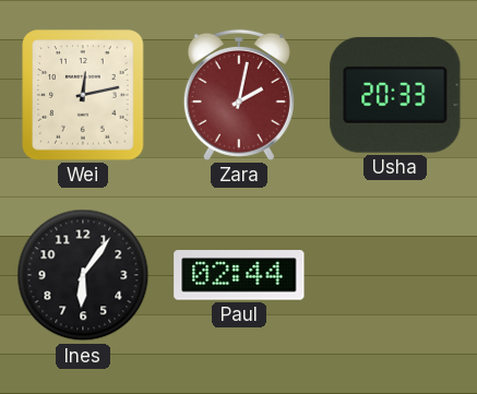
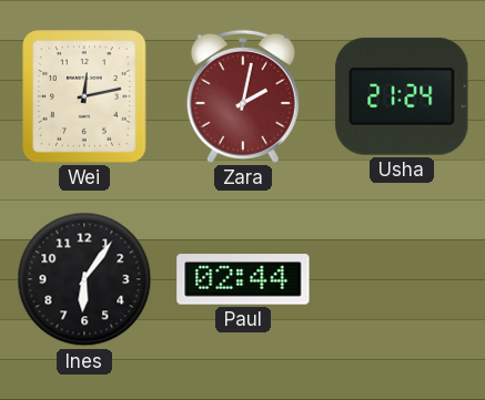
Usha: 20:33 -> 21:24
